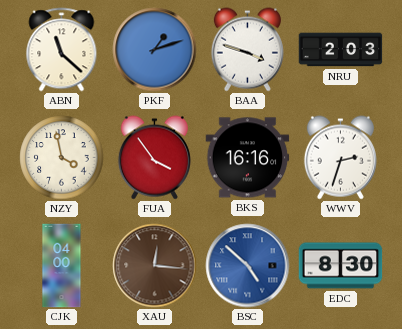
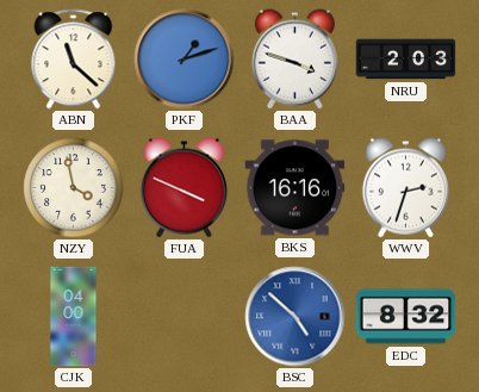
FUA: 3:54 -> 3:49
XAU: 12:16 -> none
EDC: 8:30 -> 8:32
